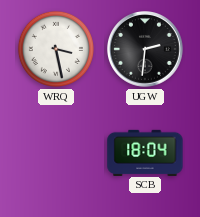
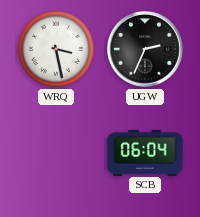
UGW: 2:31 -> 2:34
SCB: 18:04 -> 06:04
